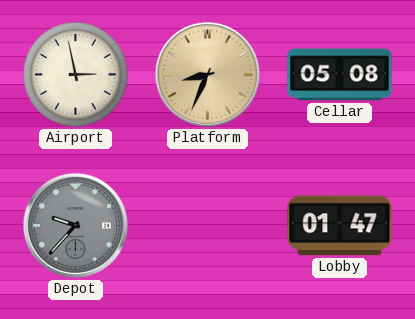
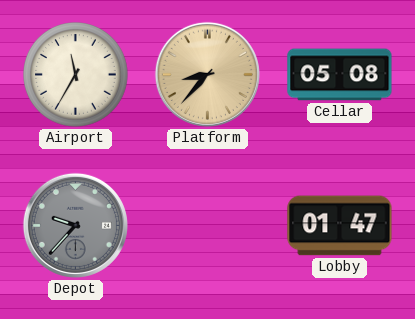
Airport: 2:58 -> 11:35
Platform: 8:34 -> 8:37
